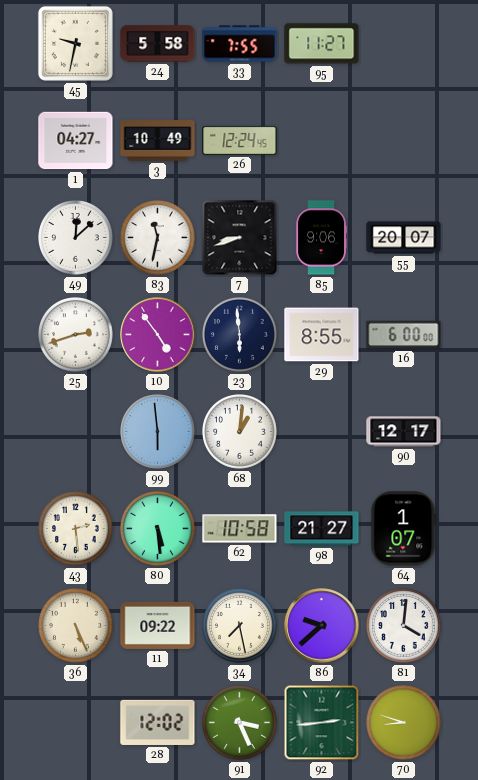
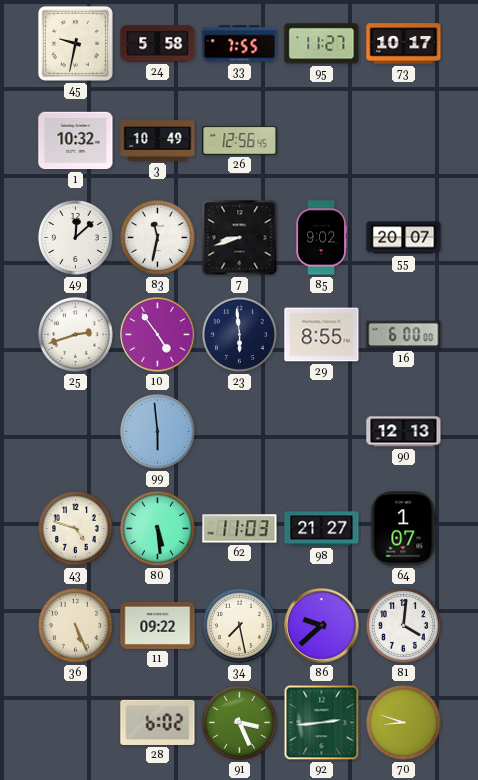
73: none -> 10:17
1: 04:27 -> 10:32
26: 12:24 -> 12:56
85: 9:06 -> 9:02
68: 1:01 -> none
90: 12:17 -> 12:13
43: 2:29 -> 4:48
62: 10:58 -> 11:03
28: 12:02 -> 6:02
